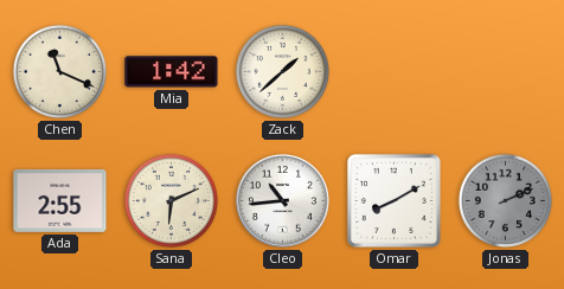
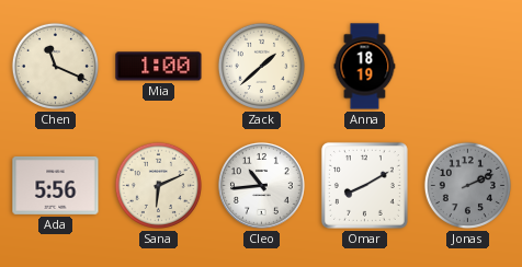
Mia: 1:42 -> 1:00
Anna: none -> 18:19
Ada: 2:55 -> 5:56
